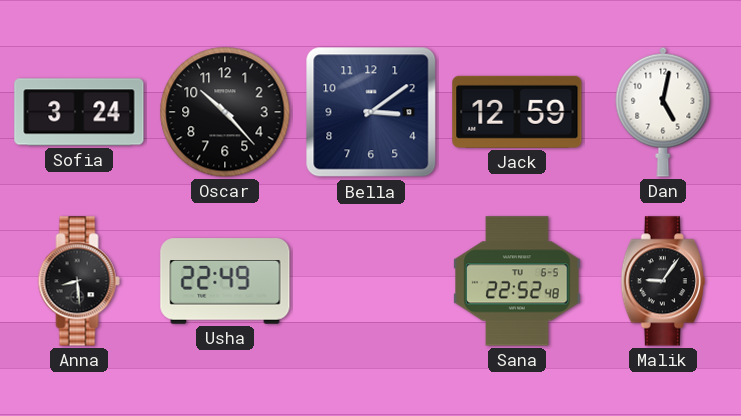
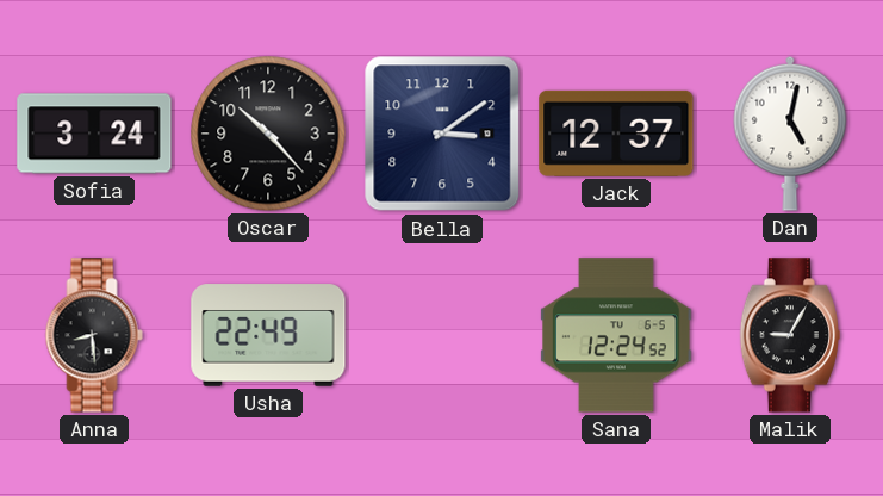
Jack: 12:59 -> 12:37
Sana: 22:52 -> 12:24
Malik: 9:06 -> 9:05
